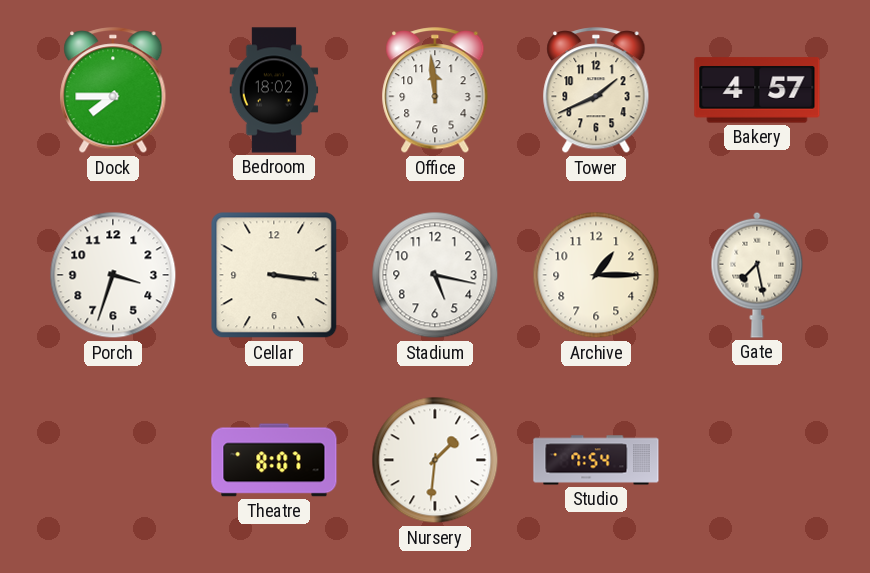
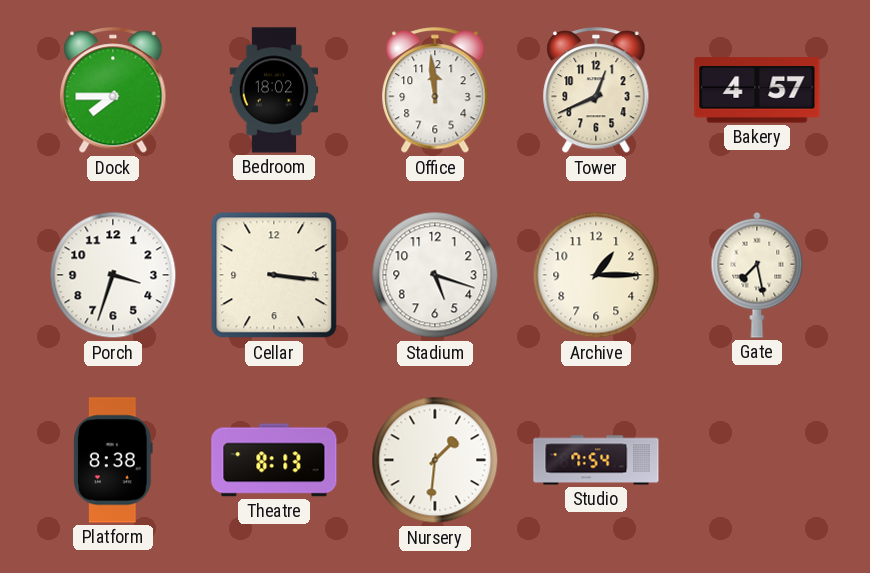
Tower: 1:41 -> 12:41
Stadium: 5:17 -> 5:18
Platform: none -> 8:38
Theatre: 8:07 -> 8:13
